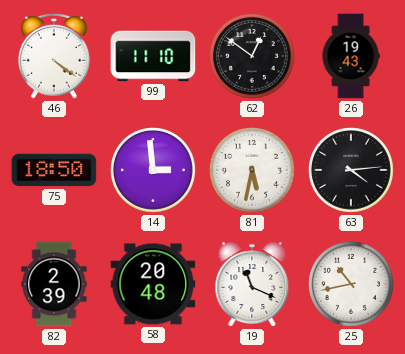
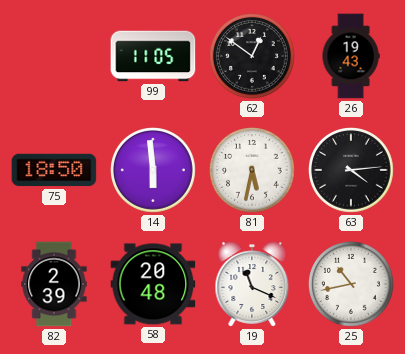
46: 4:21 -> none
99: 11:10 -> 11:05
14: 2:59 -> 5:59
